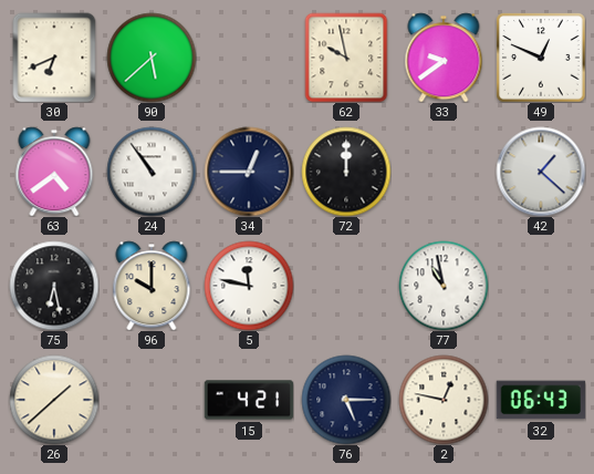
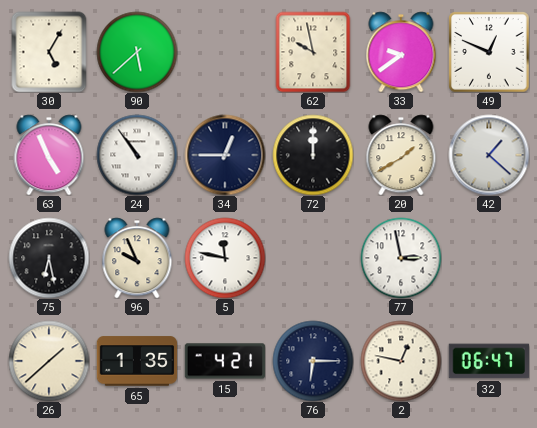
30: 6:41 -> 5:05
63: 4:39 -> 4:56
20: none -> 1:40
96: 10:00 -> 9:56
77: 10:58 -> 2:58
65: none -> 1:35
76: 5:15 -> 6:15
32: 06:43 -> 06:47
